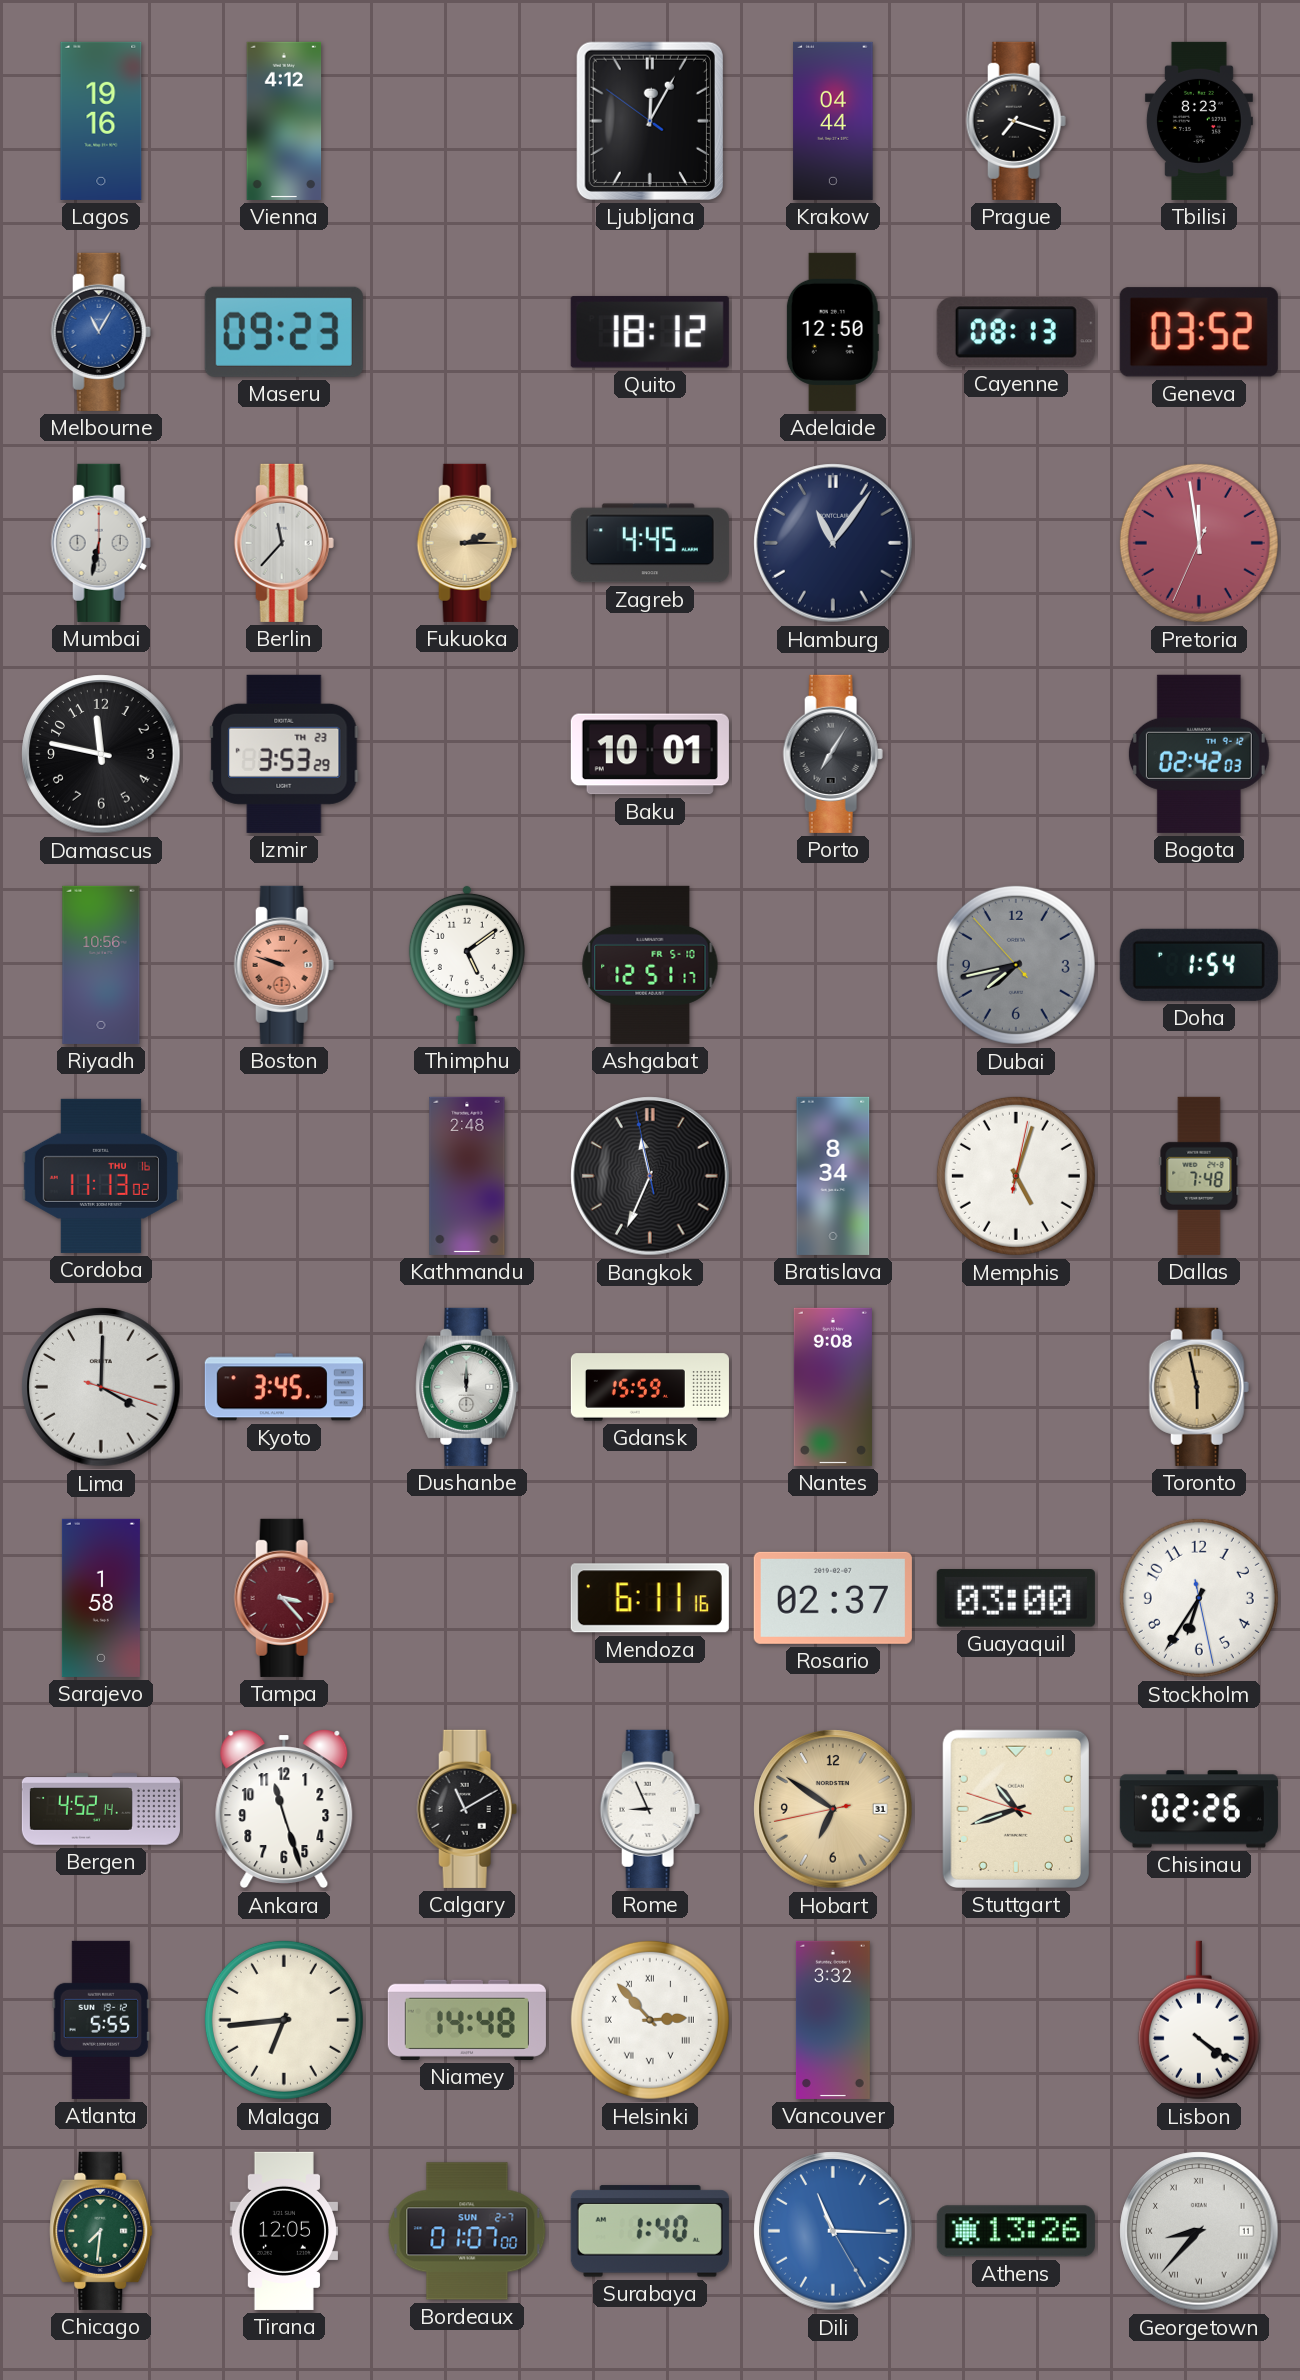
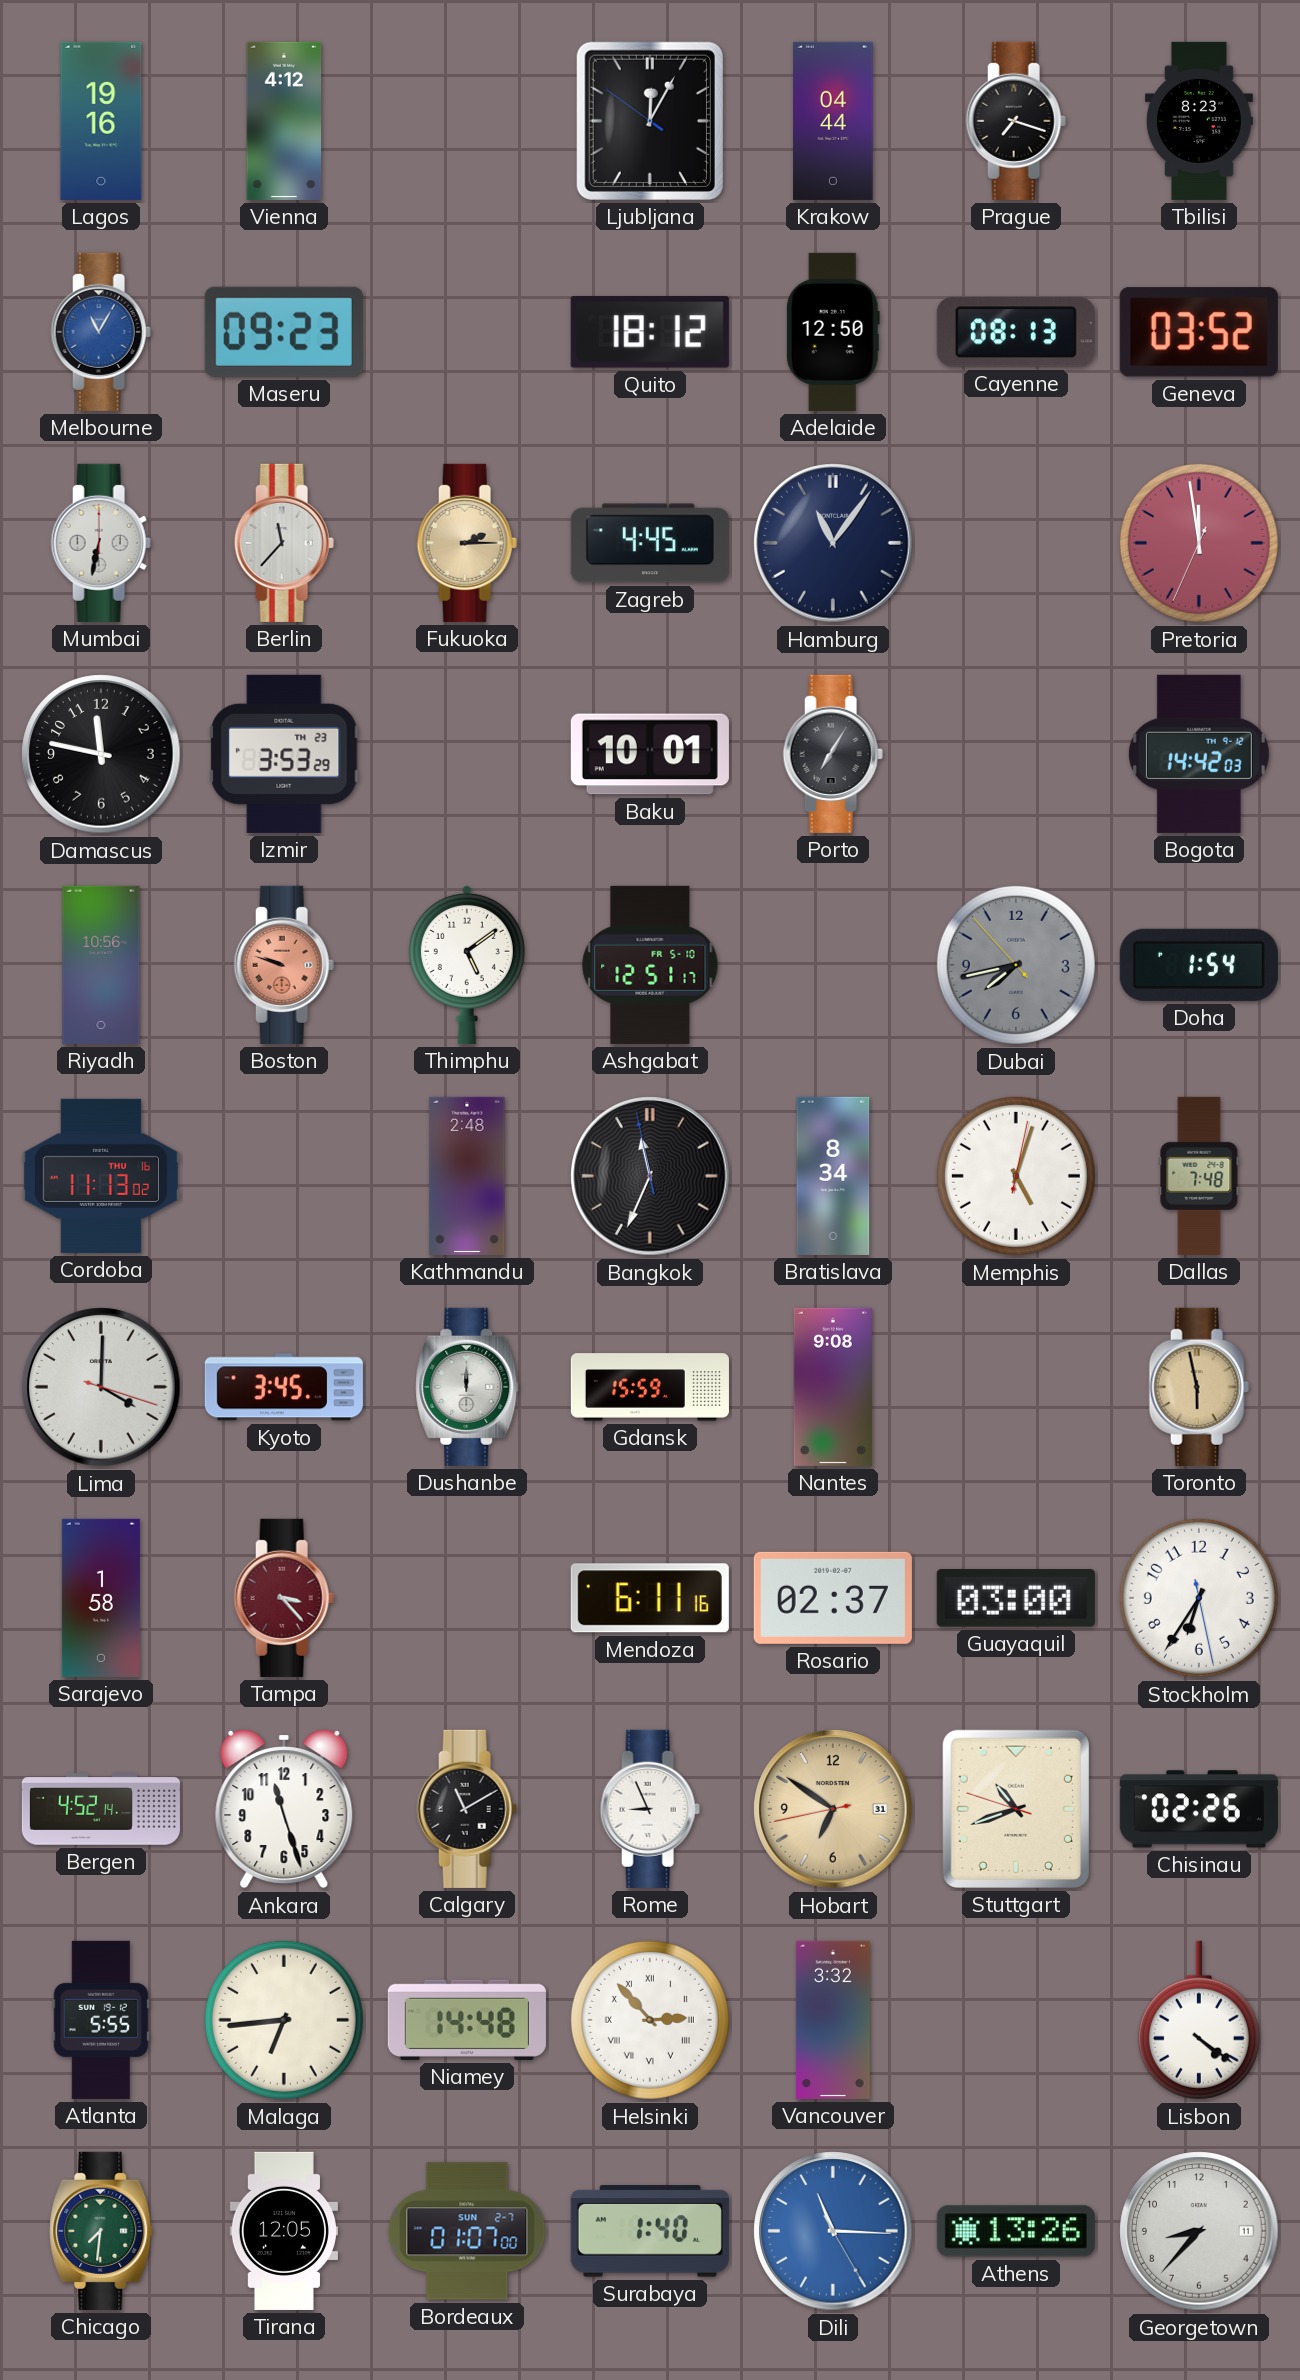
Bogota: 02:42 -> 14:42
Georgetown numerals: Roman -> Arabic
